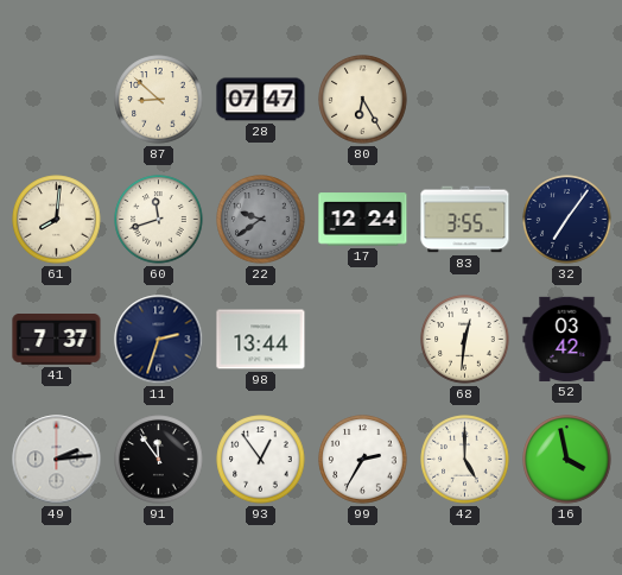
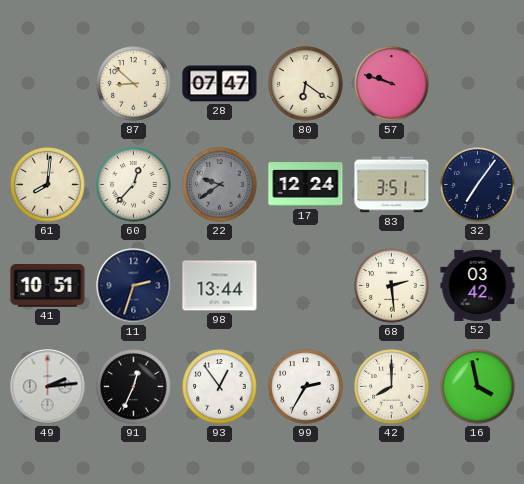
80: 6:25 -> 6:21
57: none -> 9:48
60: 11:42 -> 12:37
83: 3:55 -> 3:51
41: 7:37 -> 10:51
68: 12:31 -> 2:29
91: 11:54 -> 12:34
42: 5:00 -> 8:00
